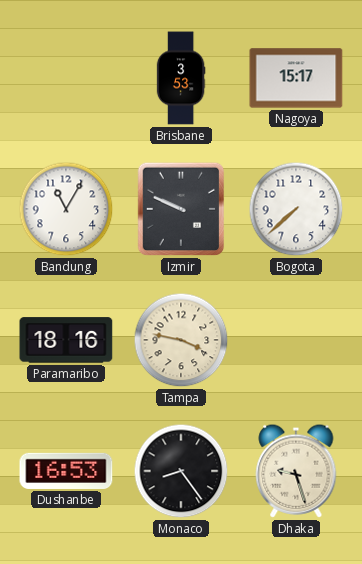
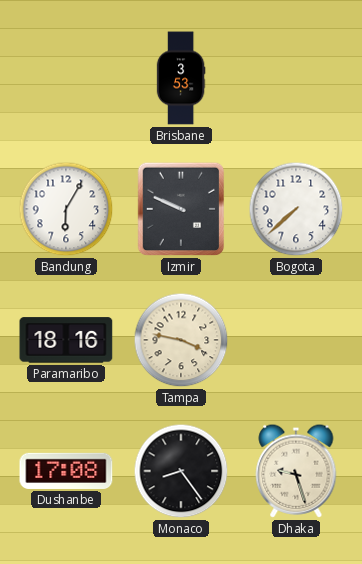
Nagoya: 15:17 -> none
Bandung: 11:05 -> 6:05
Dushanbe: 16:53 -> 17:08
